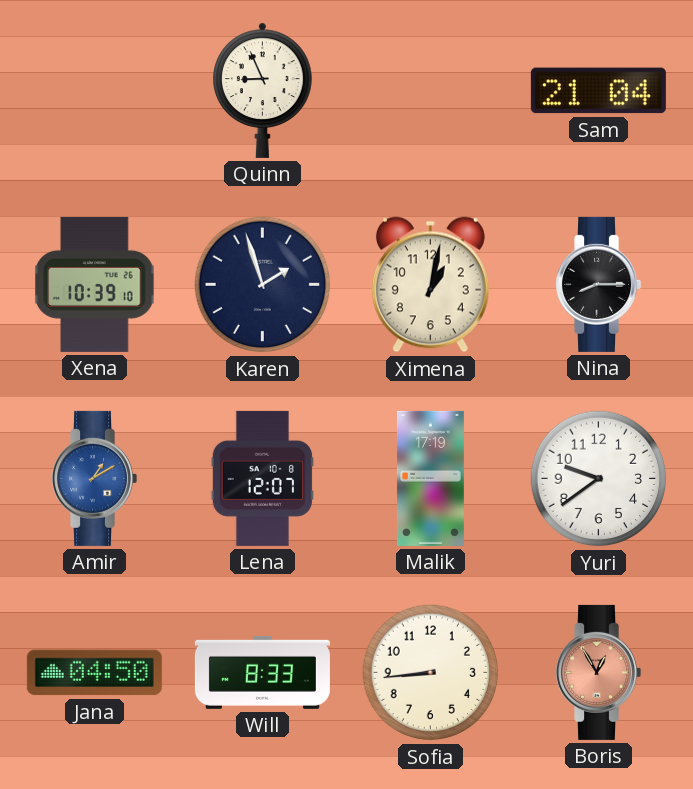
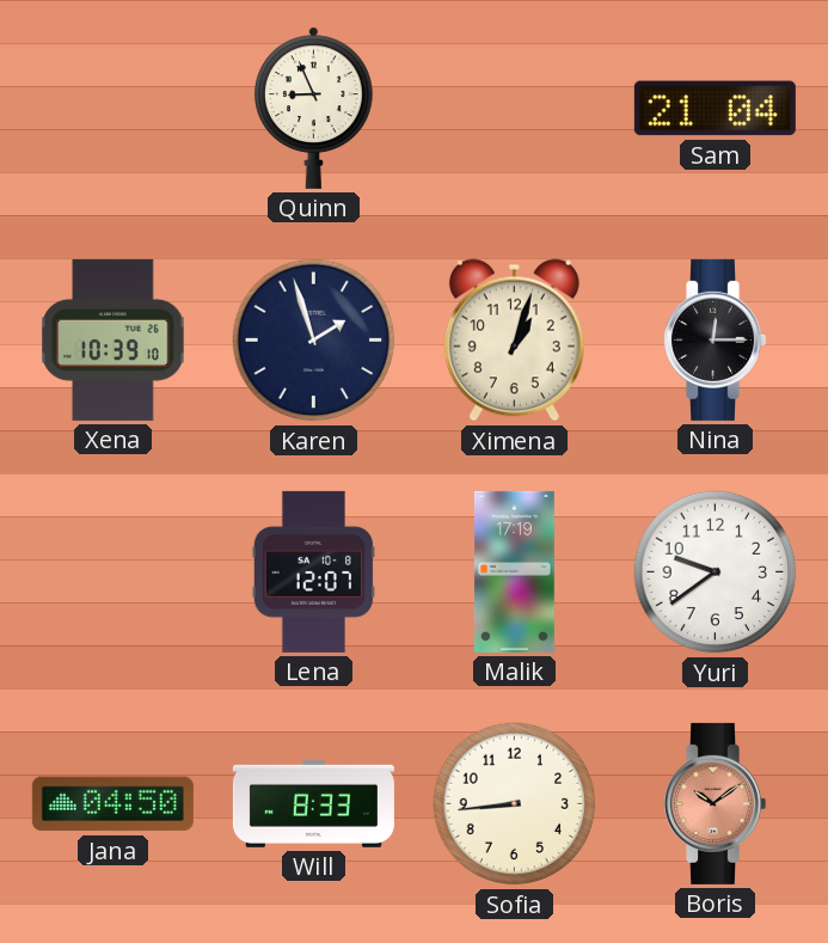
Ximena: 1:02 -> 1:03
Nina: 8:15 -> 12:15
Amir: 1:10 -> none
Boris: 12:55 -> 10:09
